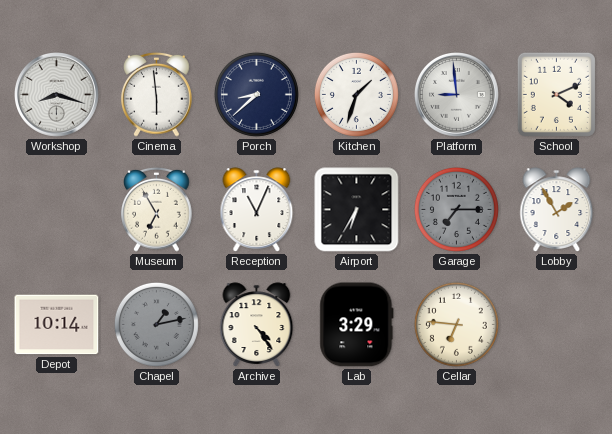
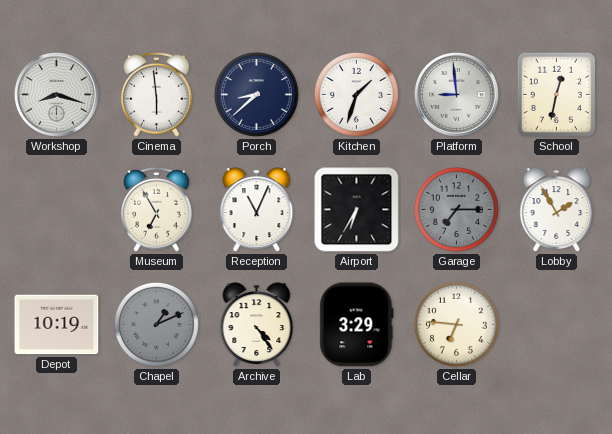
School: 4:11 -> 12:32
Depot: 10:14 -> 10:19
Chapel: 1:13 -> 1:11
